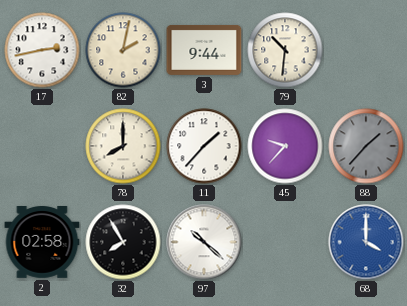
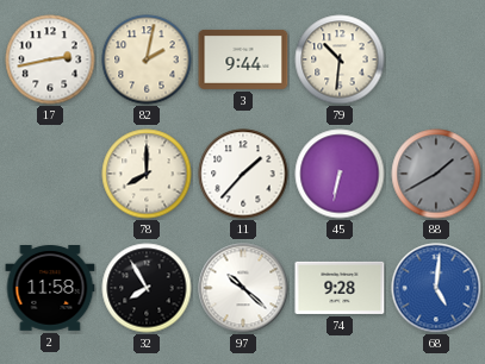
45: 9:37 -> 6:32
88: 1:37 -> 1:40
2: 02:58 -> 11:58
74: none -> 9:28
68: 4:00 -> 5:01
